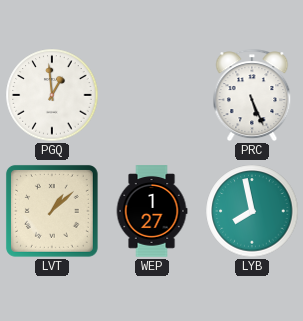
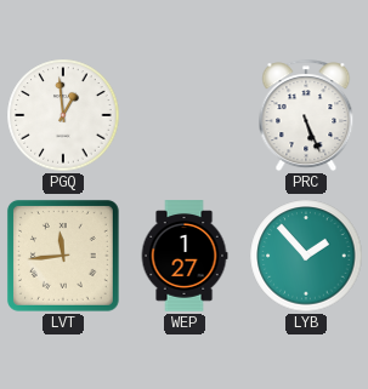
LVT: 1:08 -> 11:44
LYB: 7:58 -> 1:53
